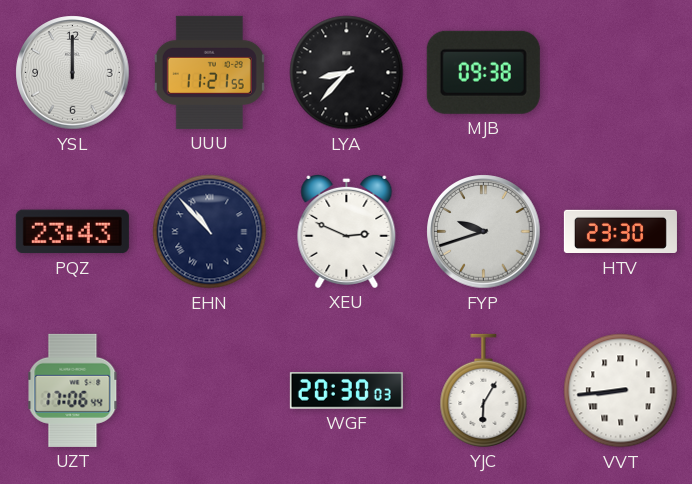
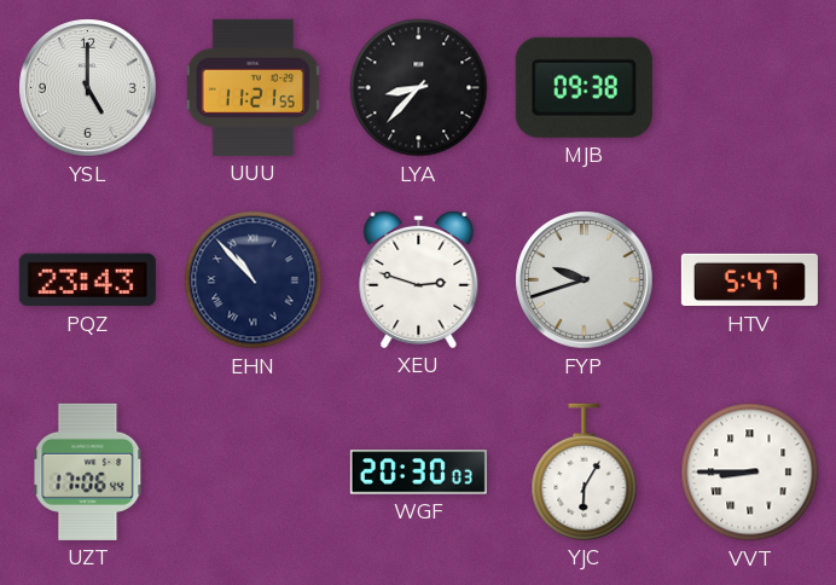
YSL: 12:00 -> 5:00
XEU: 2:49 -> 2:48
HTV: 23:30 -> 5:47
VVT: 8:44 -> 8:45
